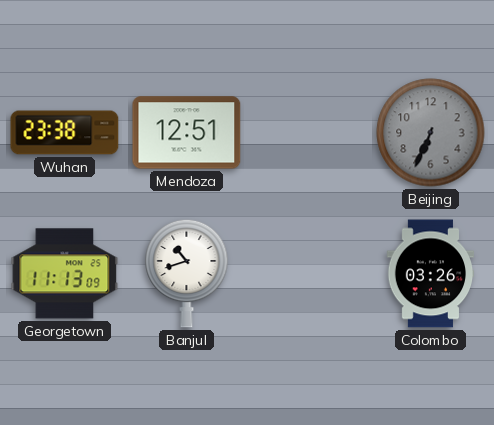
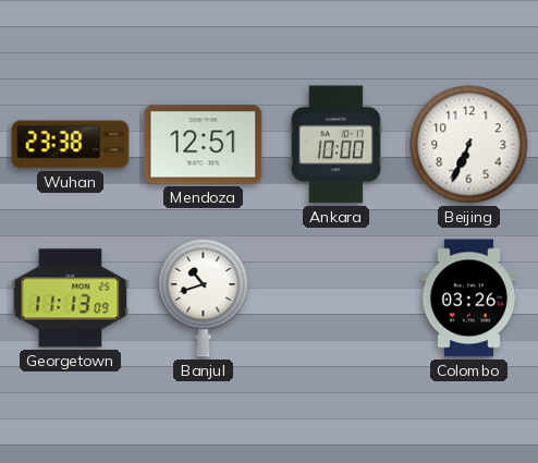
Ankara: none -> 10:00
Beijing dial: grey -> white
